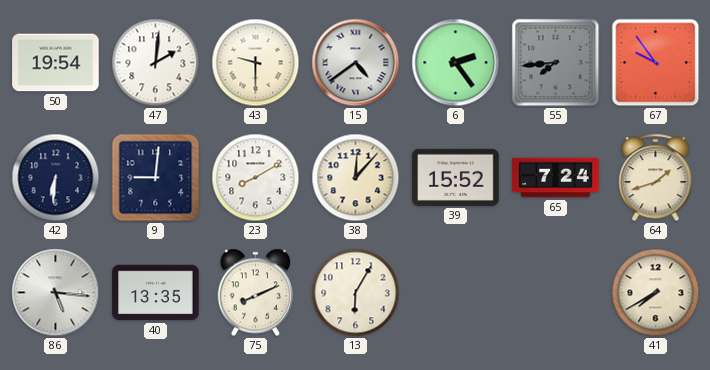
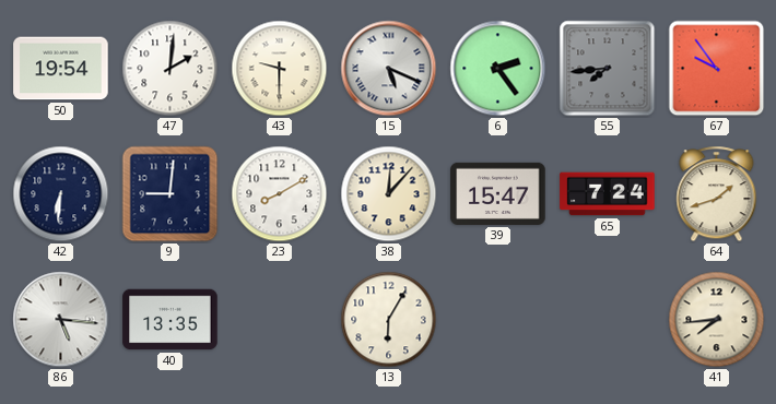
15: 4:39 -> 5:19
39: 15:52 -> 15:47
75: 8:11 -> none
41: 7:40 -> 7:44
